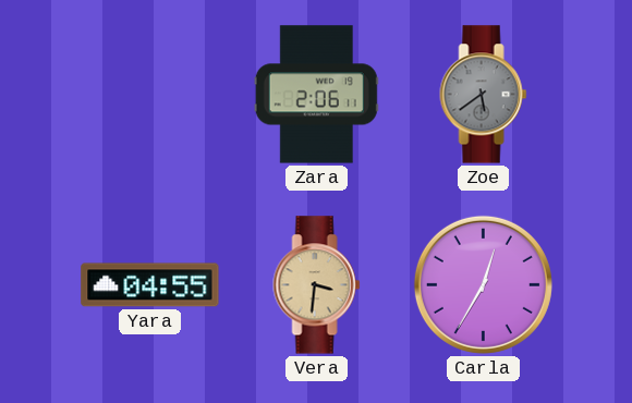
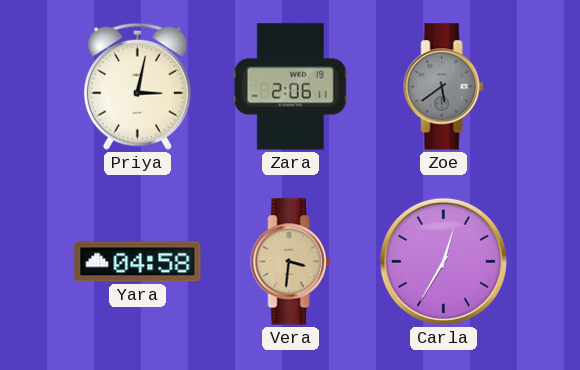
Priya: none -> 3:02
Yara: 04:55 -> 04:58
